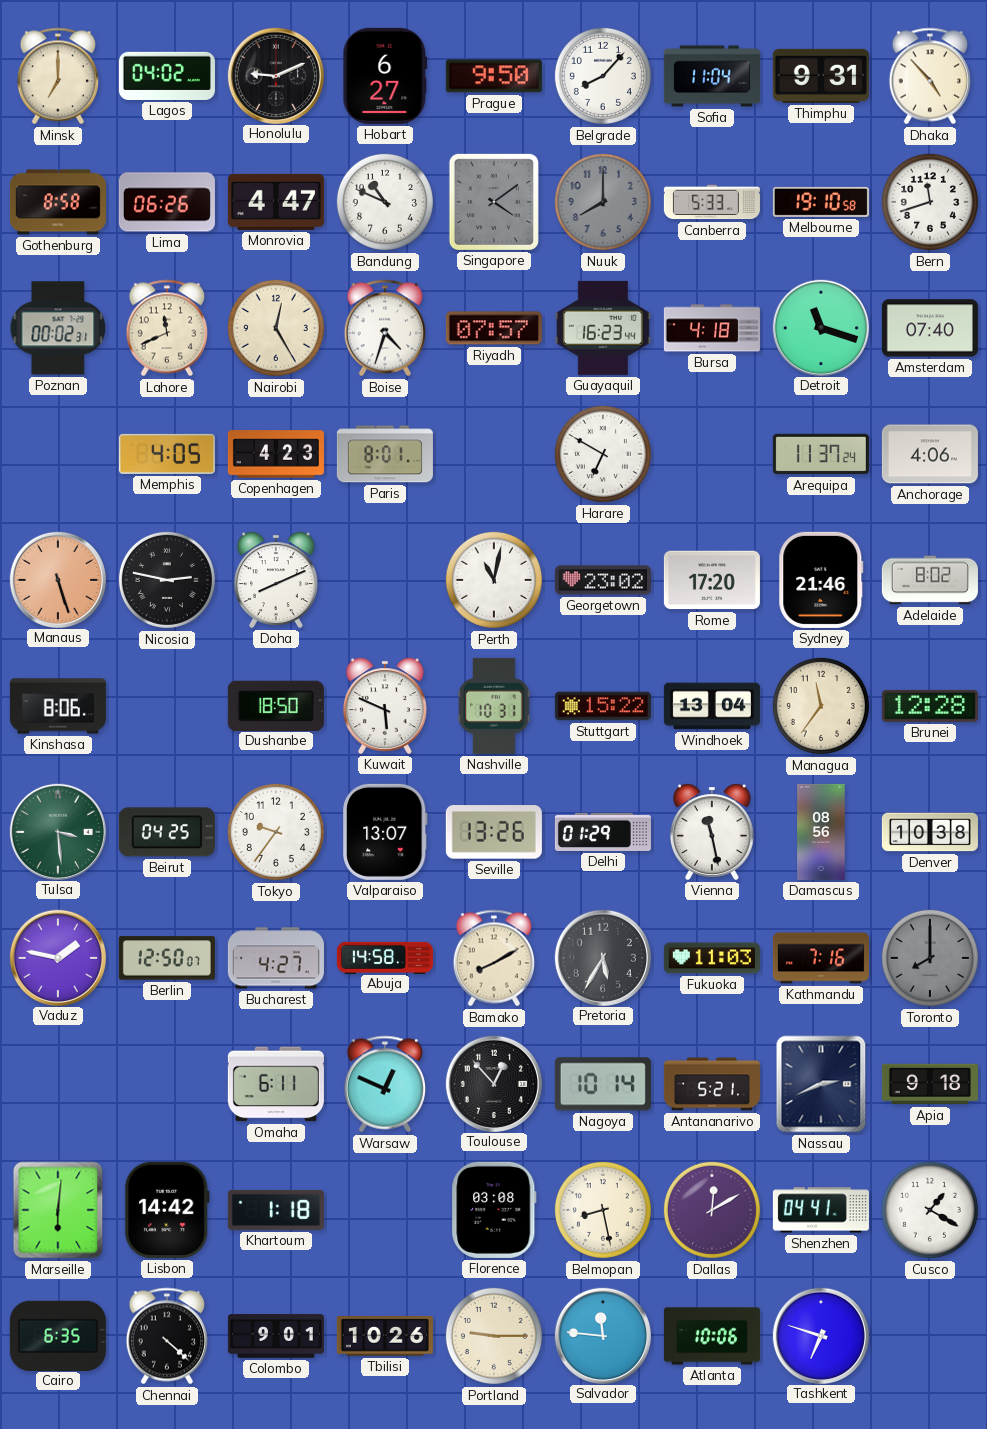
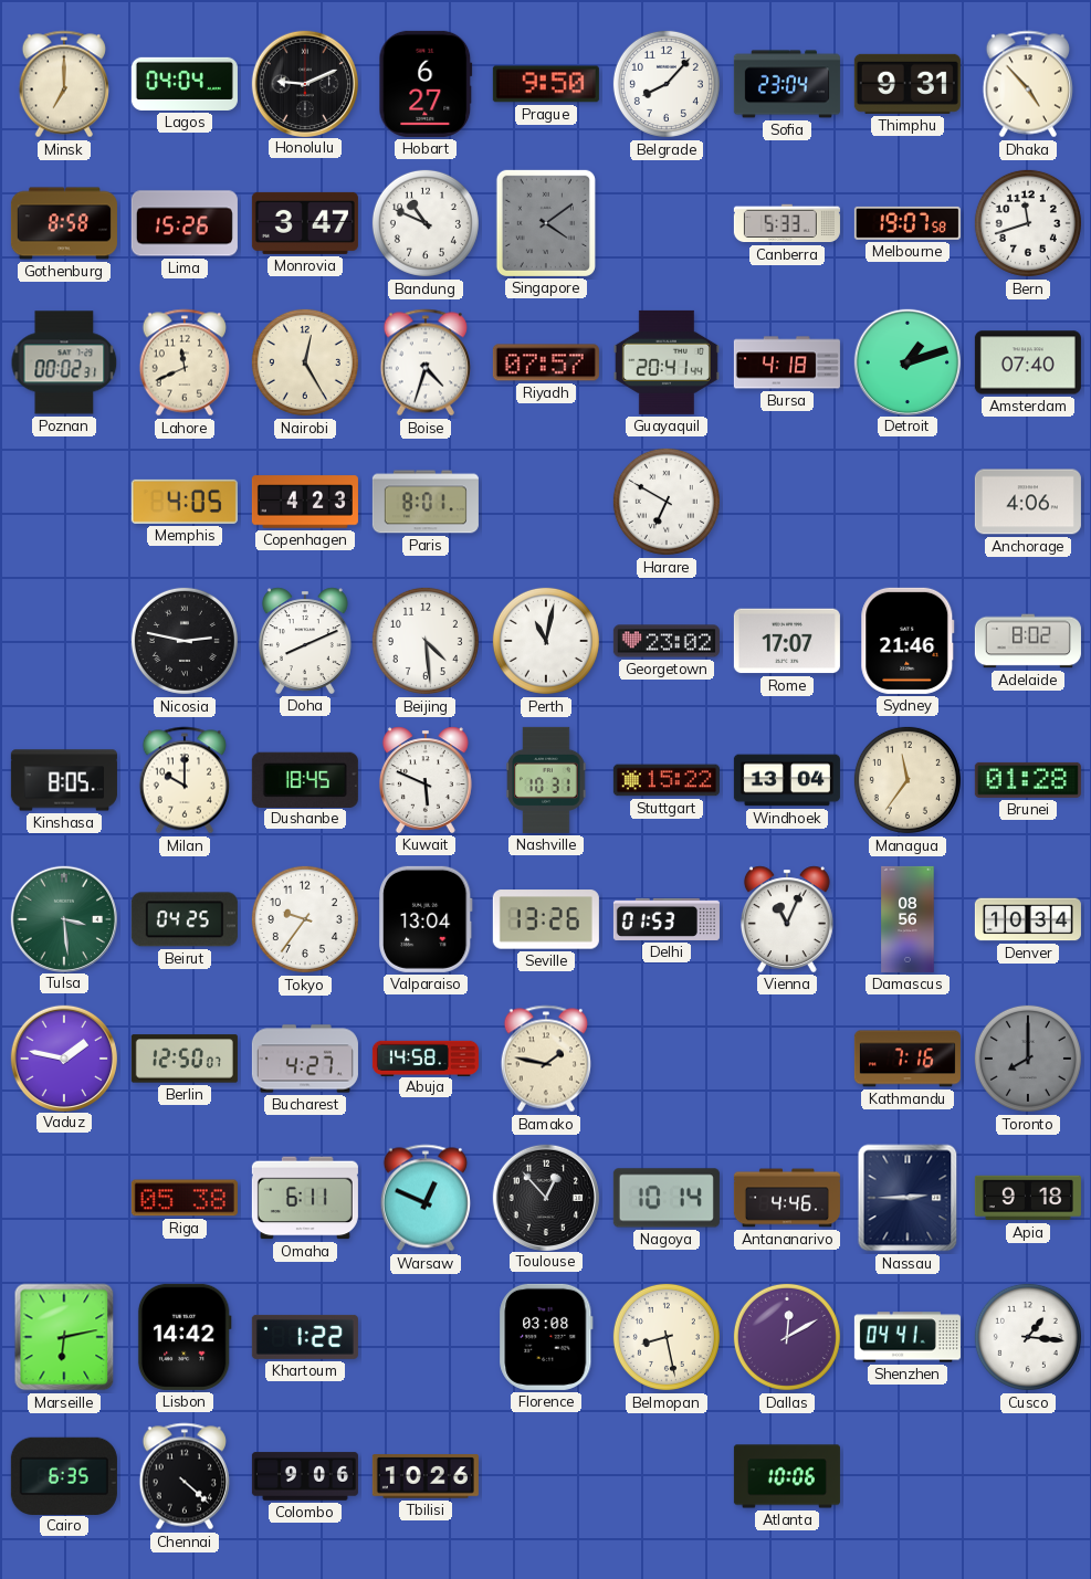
Lagos: 04:02 -> 04:04
Sofia: 11:04 -> 23:04
Lima: 06:26 -> 15:26
Monrovia: 4:47 -> 3:47
Nuuk: 8:00 -> none
Melbourne: 19:10 -> 19:07
Guayaquil: 16:23 -> 20:41
Detroit: 11:18 -> 1:12
Arequipa: 11:37 -> none
Manaus: 5:27 -> none
Beijing: none -> 4:29
Rome: 17:20 -> 17:07
Kinshasa: 8:06 -> 8:05
Milan: none -> 10:00
Dushanbe: 18:50 -> 18:45
Brunei: 12:28 -> 01:28
Valparaiso: 13:07 -> 13:04
Delhi: 01:29 -> 01:53
Vienna: 11:28 -> 11:04
Denver: 10:38 -> 10:34
Bamako: 8:10 -> 1:47
Pretoria: 5:35 -> none
Fukuoka: 11:03 -> none
Riga: none -> 05:38
Antananarivo: 5:21 -> 4:46
Nassau: 2:41 -> 2:45
Marseille: 6:01 -> 6:13
Khartoum: 1:18 -> 1:22
Cusco: 1:20 -> 1:16
Colombo: 9:01 -> 9:06
Portland: 9:15 -> none
Salvador: 11:46 -> none
Tashkent: 6:48 -> none
